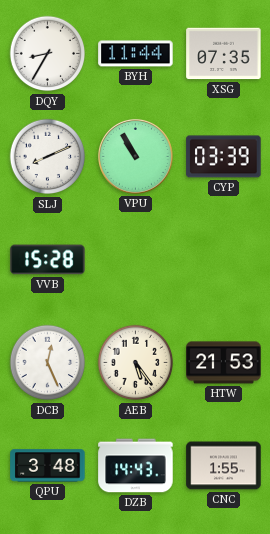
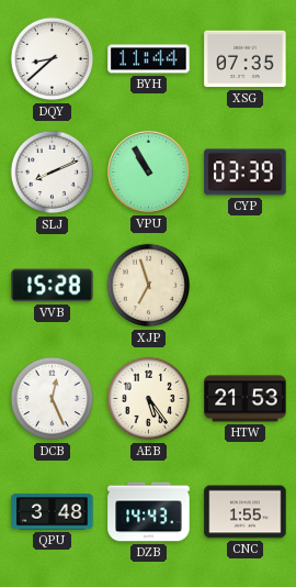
DQY: 8:35 -> 8:38
XJP: none -> 6:57
